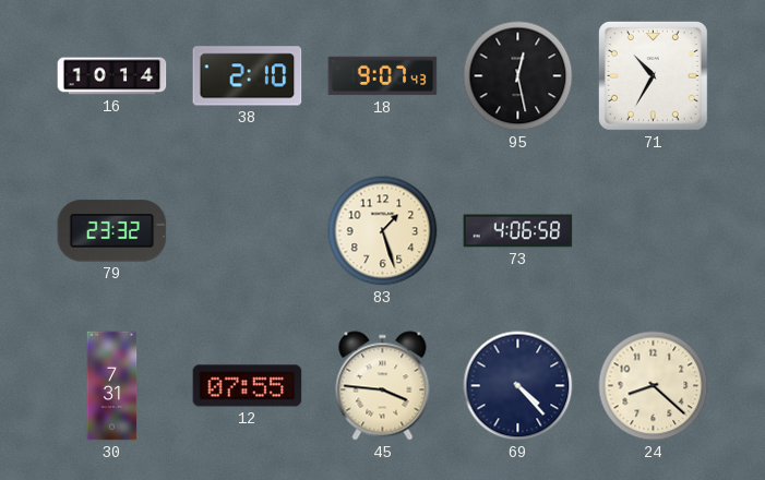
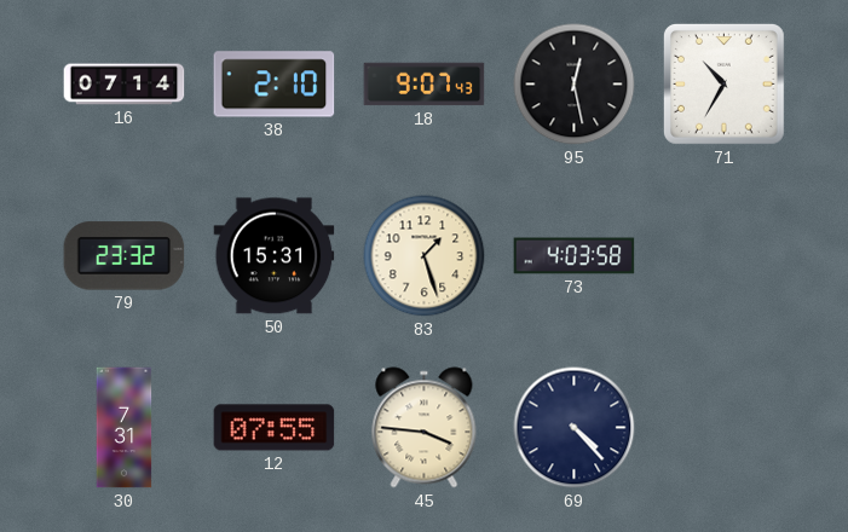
16: 10:14 -> 07:14
50: none -> 15:31
73: 4:06 -> 4:03
24: 8:22 -> none
